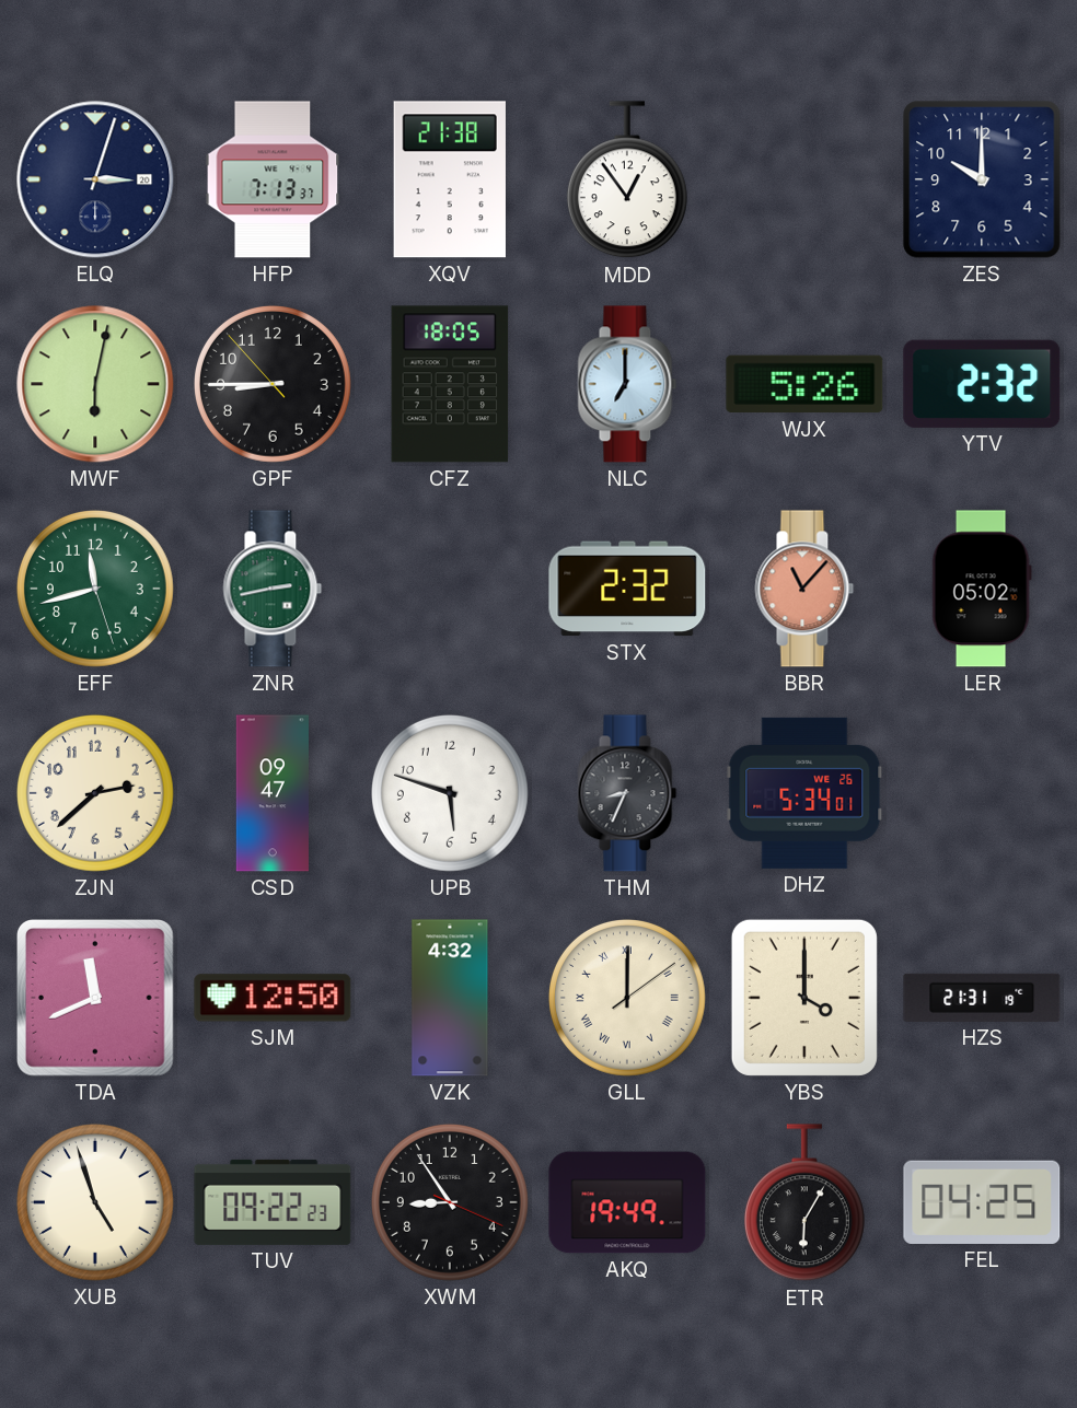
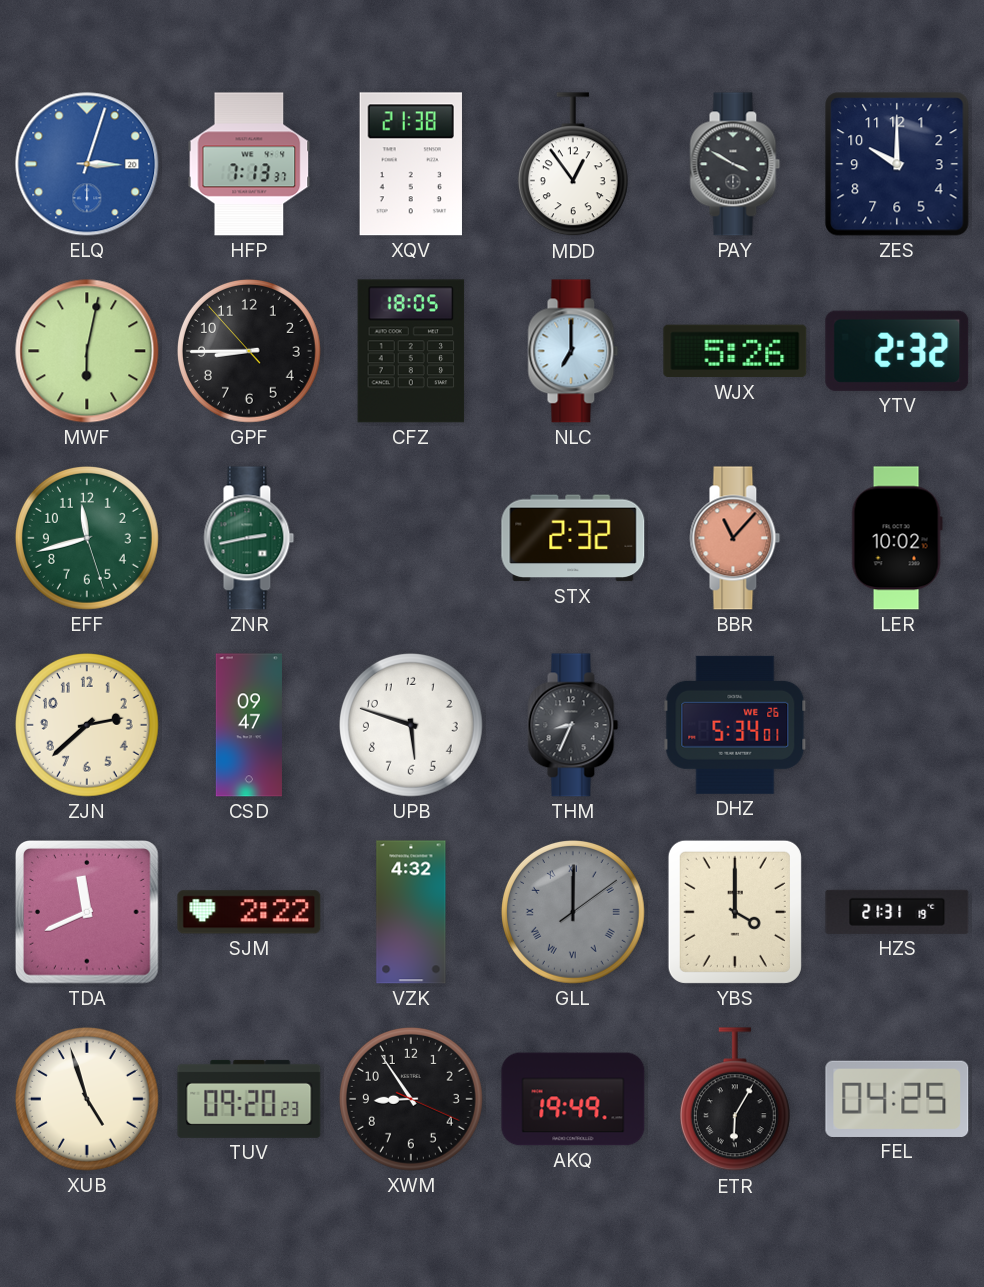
ELQ dial: navy -> blue
PAY: none -> 3:50
LER: 05:02 -> 10:02
SJM: 12:50 -> 2:22
GLL dial: cream -> grey
TUV: 09:22 -> 09:20
